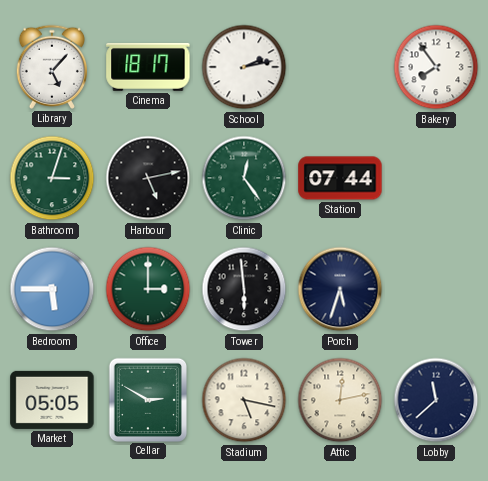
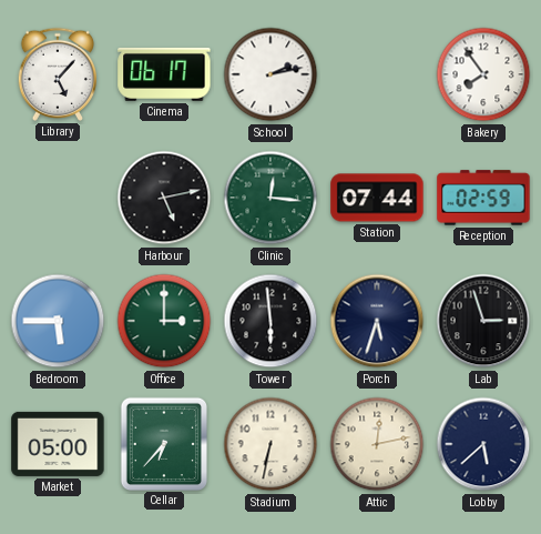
Cinema: 18:17 -> 06:17
Bathroom: 3:03 -> none
Clinic: 12:24 -> 12:16
Reception: none -> 02:59
Lab: none -> 2:57
Market: 05:05 -> 05:00
Cellar: 2:50 -> 6:37
Stadium: 5:17 -> 6:32
Lobby: 11:38 -> 5:38
